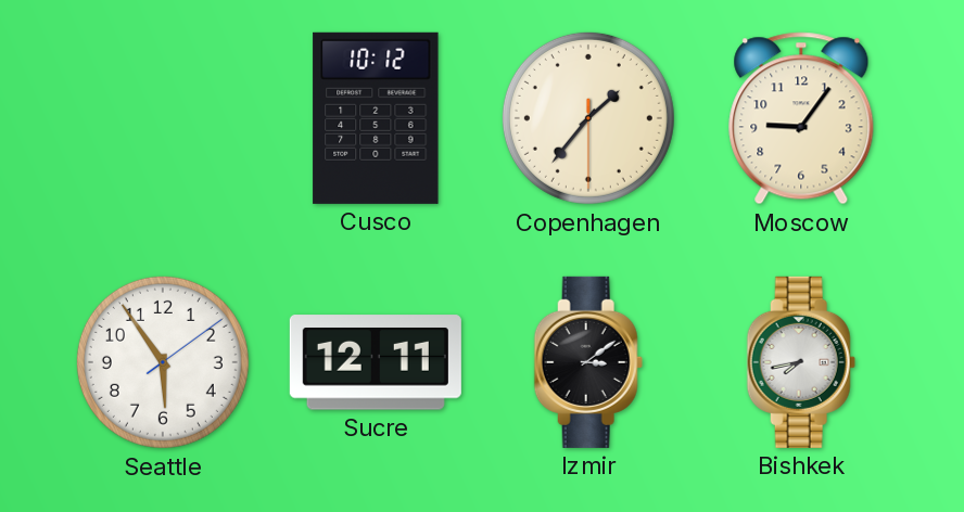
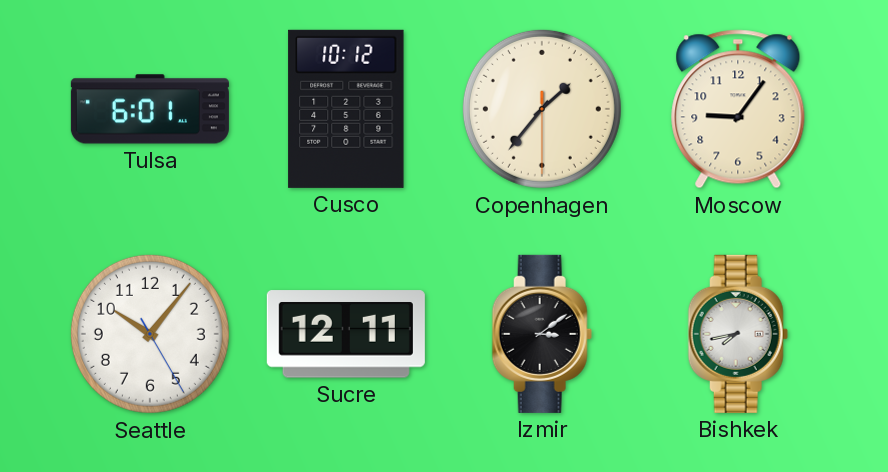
Tulsa: none -> 6:01
Seattle: 5:54 -> 10:06
